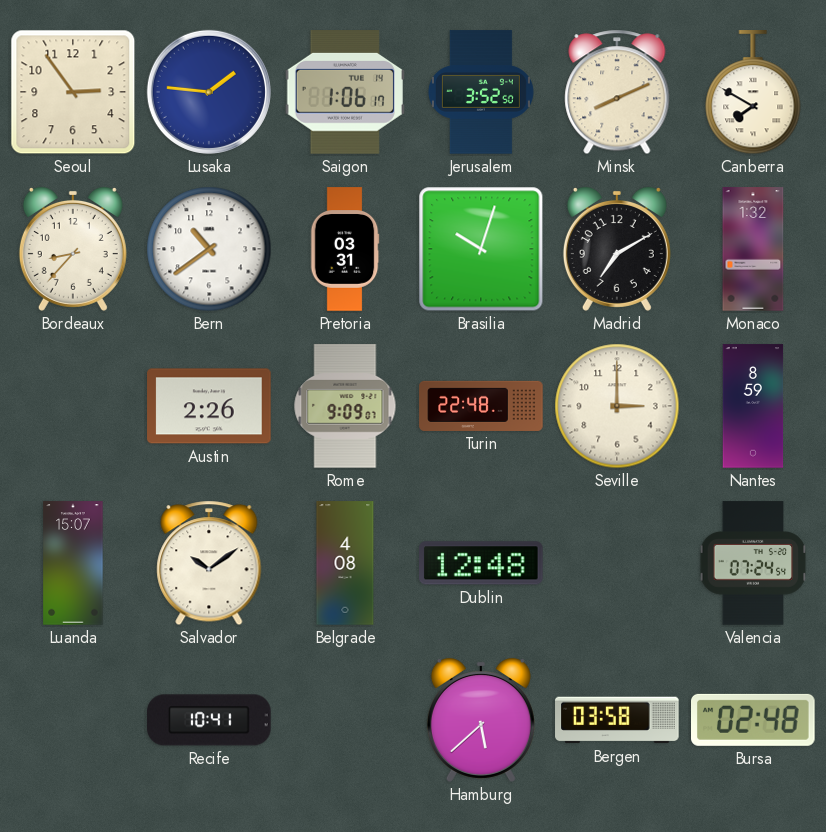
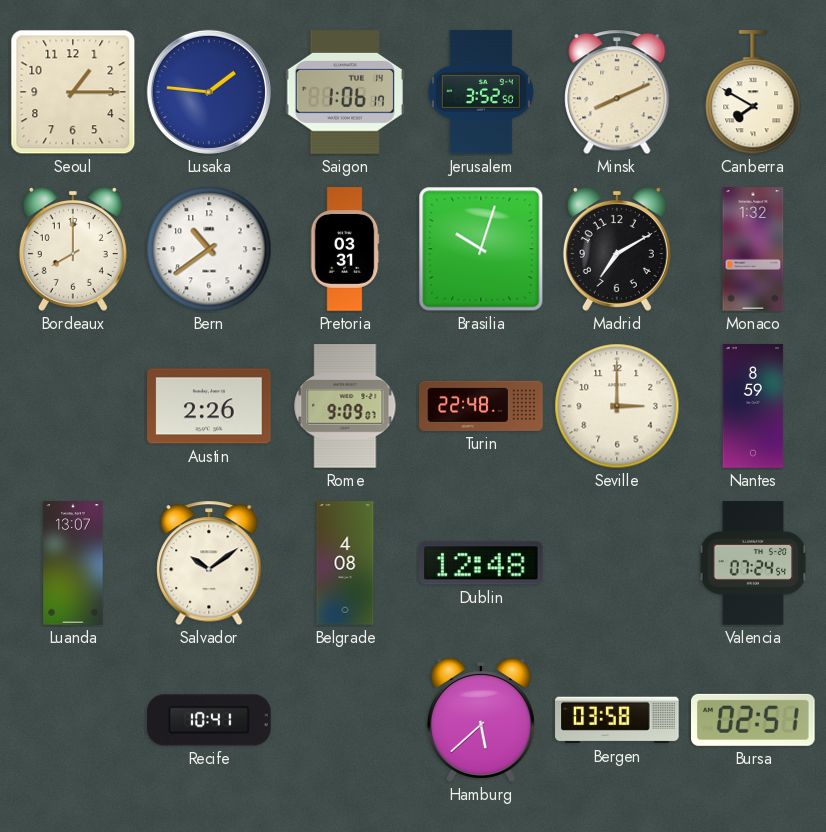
Seoul: 2:54 -> 1:15
Bordeaux: 8:37 -> 8:00
Luanda: 15:07 -> 13:07
Bursa: 02:48 -> 02:51
